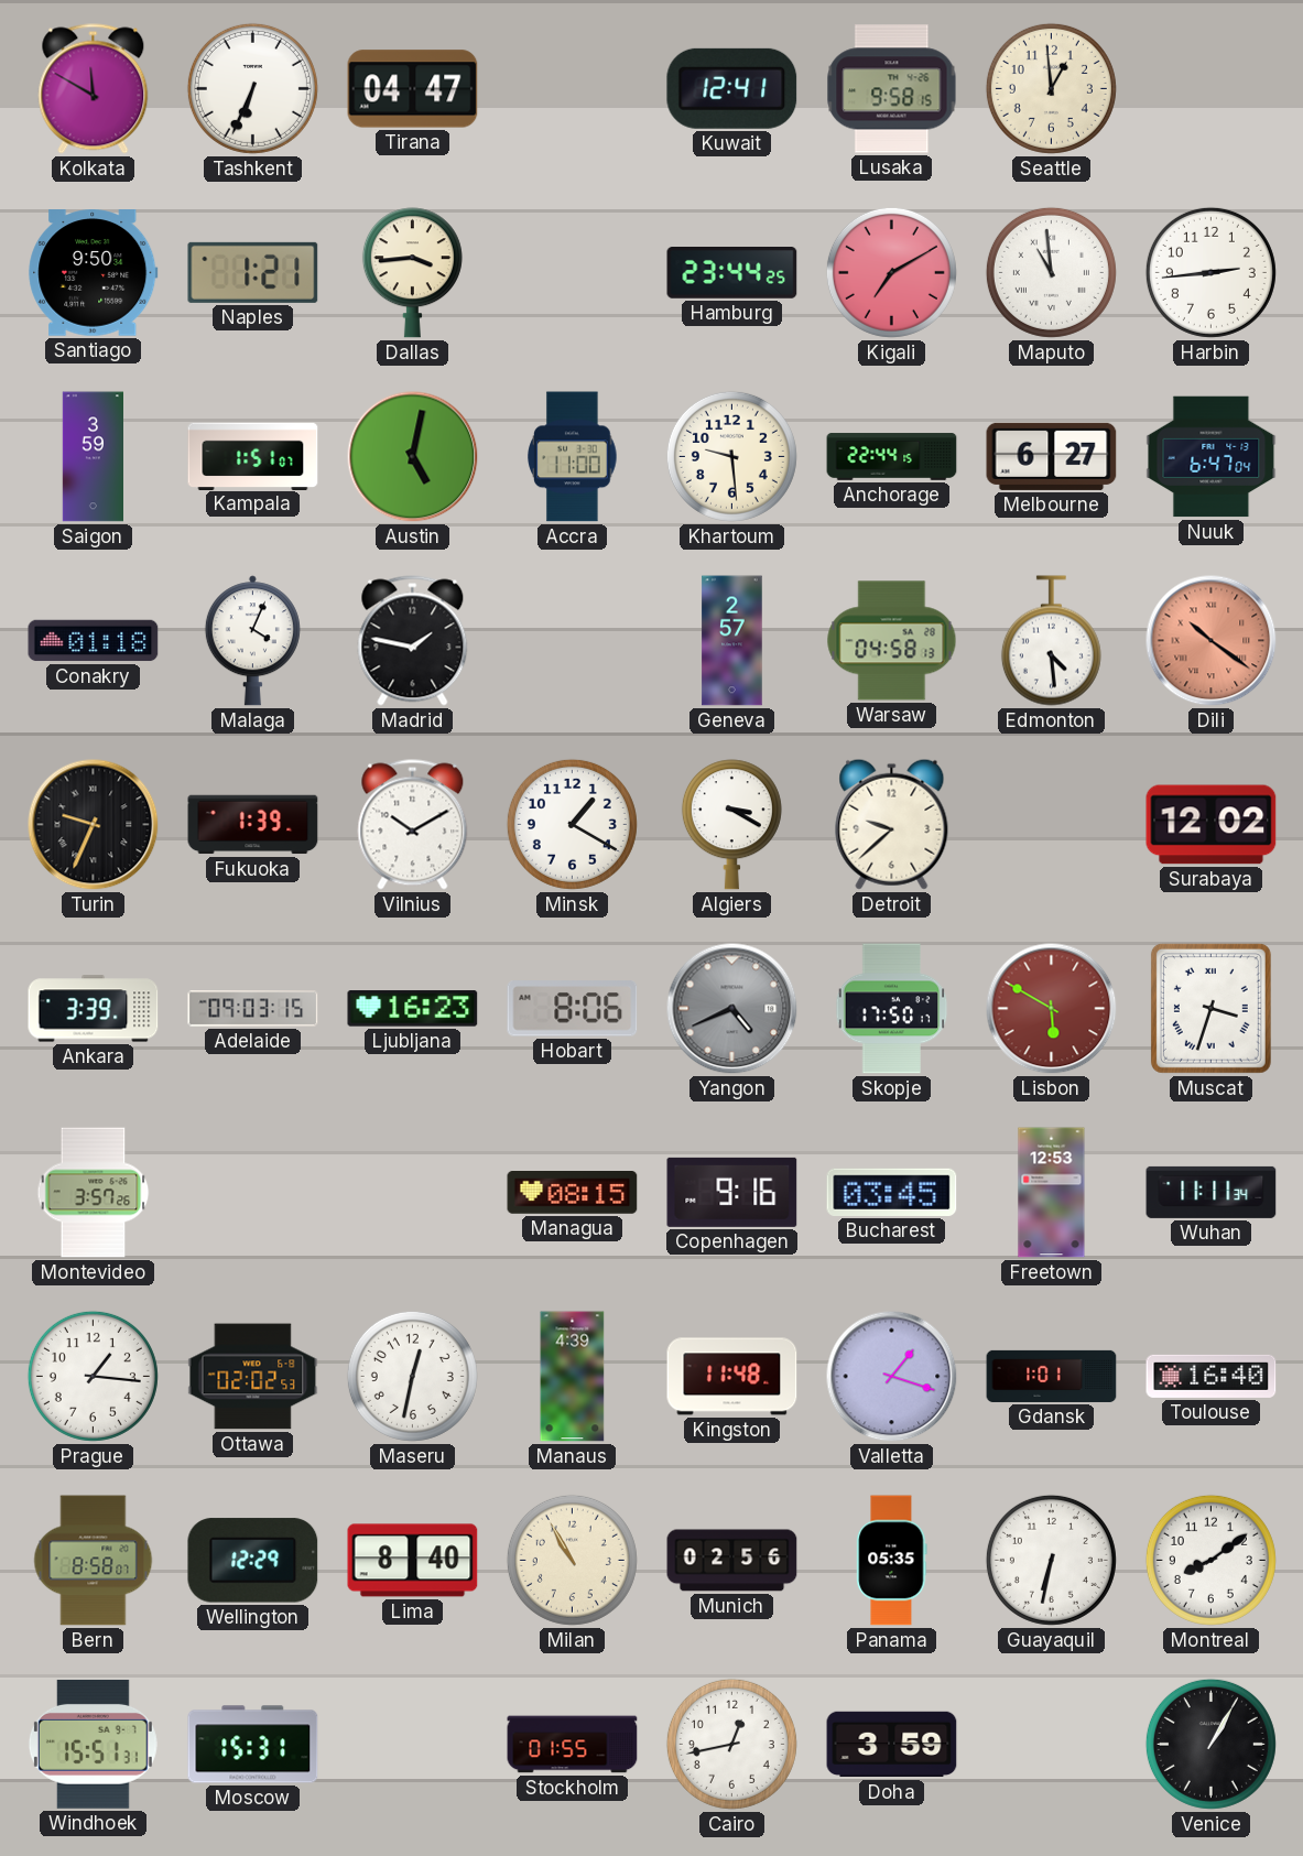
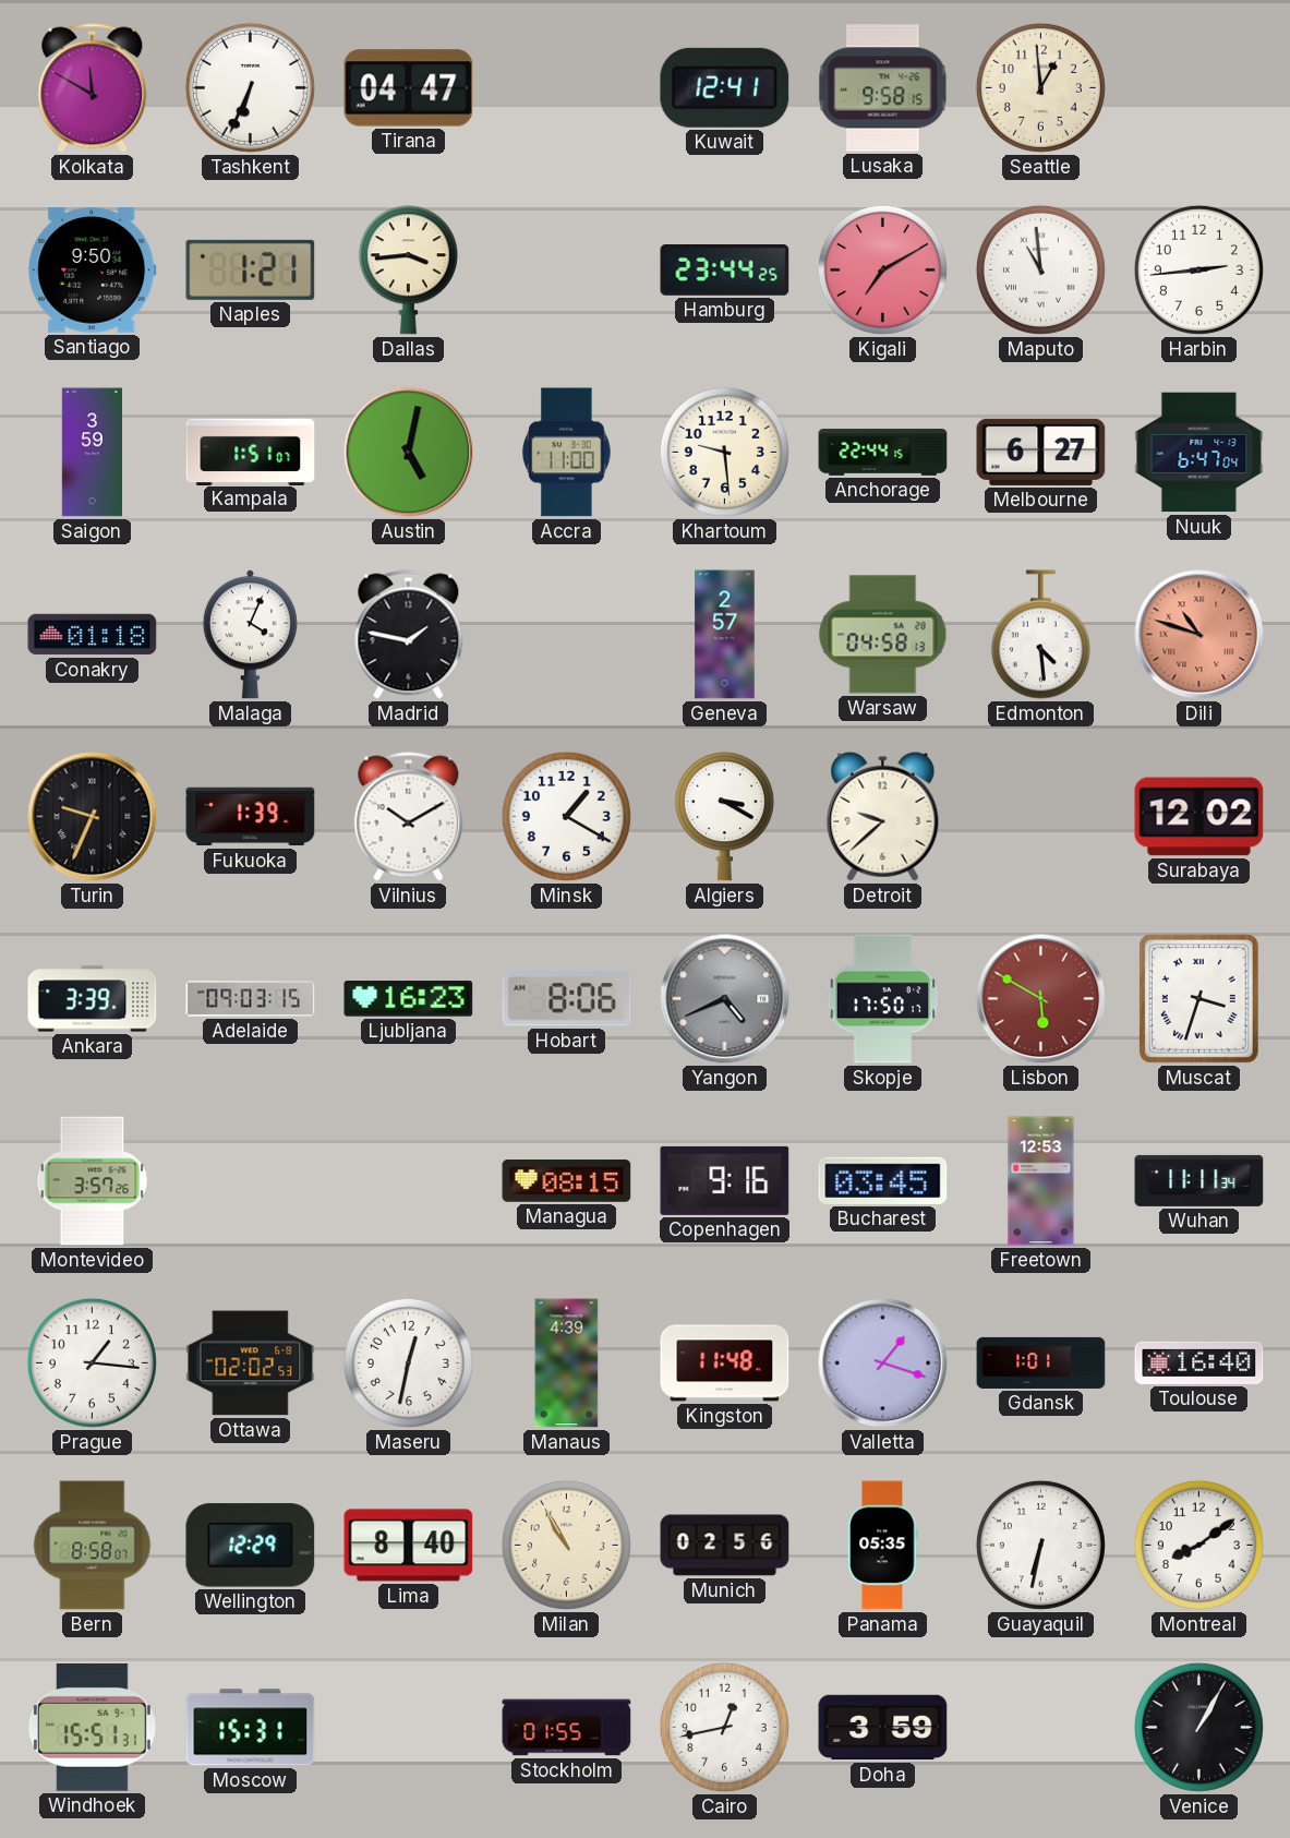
Dili: 10:21 -> 10:48
